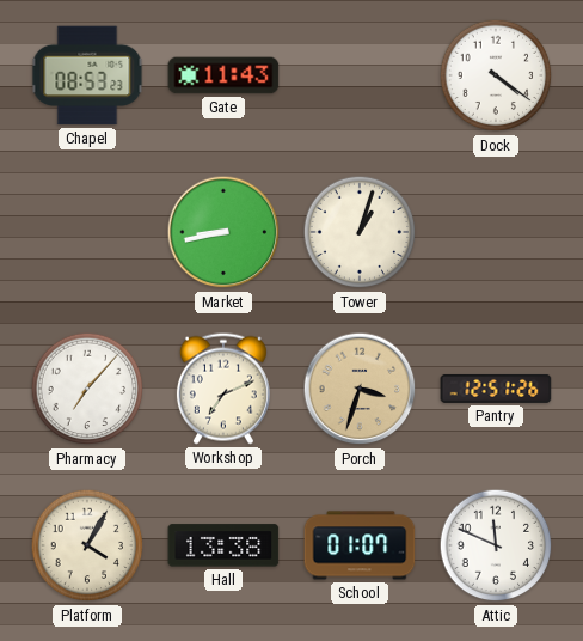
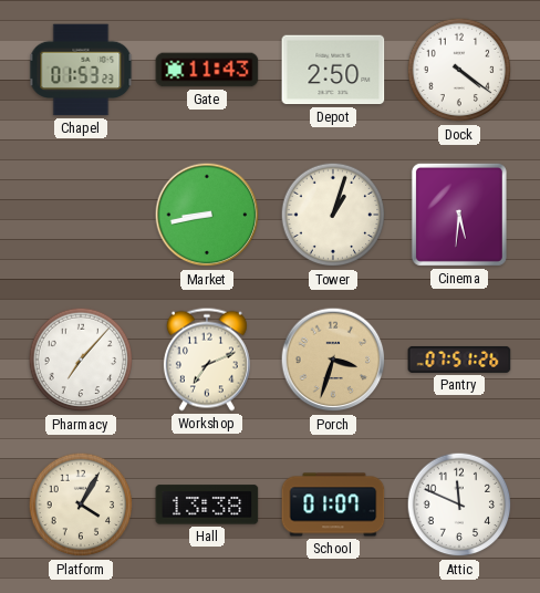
Chapel: 08:53 -> 01:53
Depot: none -> 2:50
Cinema: none -> 5:31
Pantry: 12:51 -> 07:51
